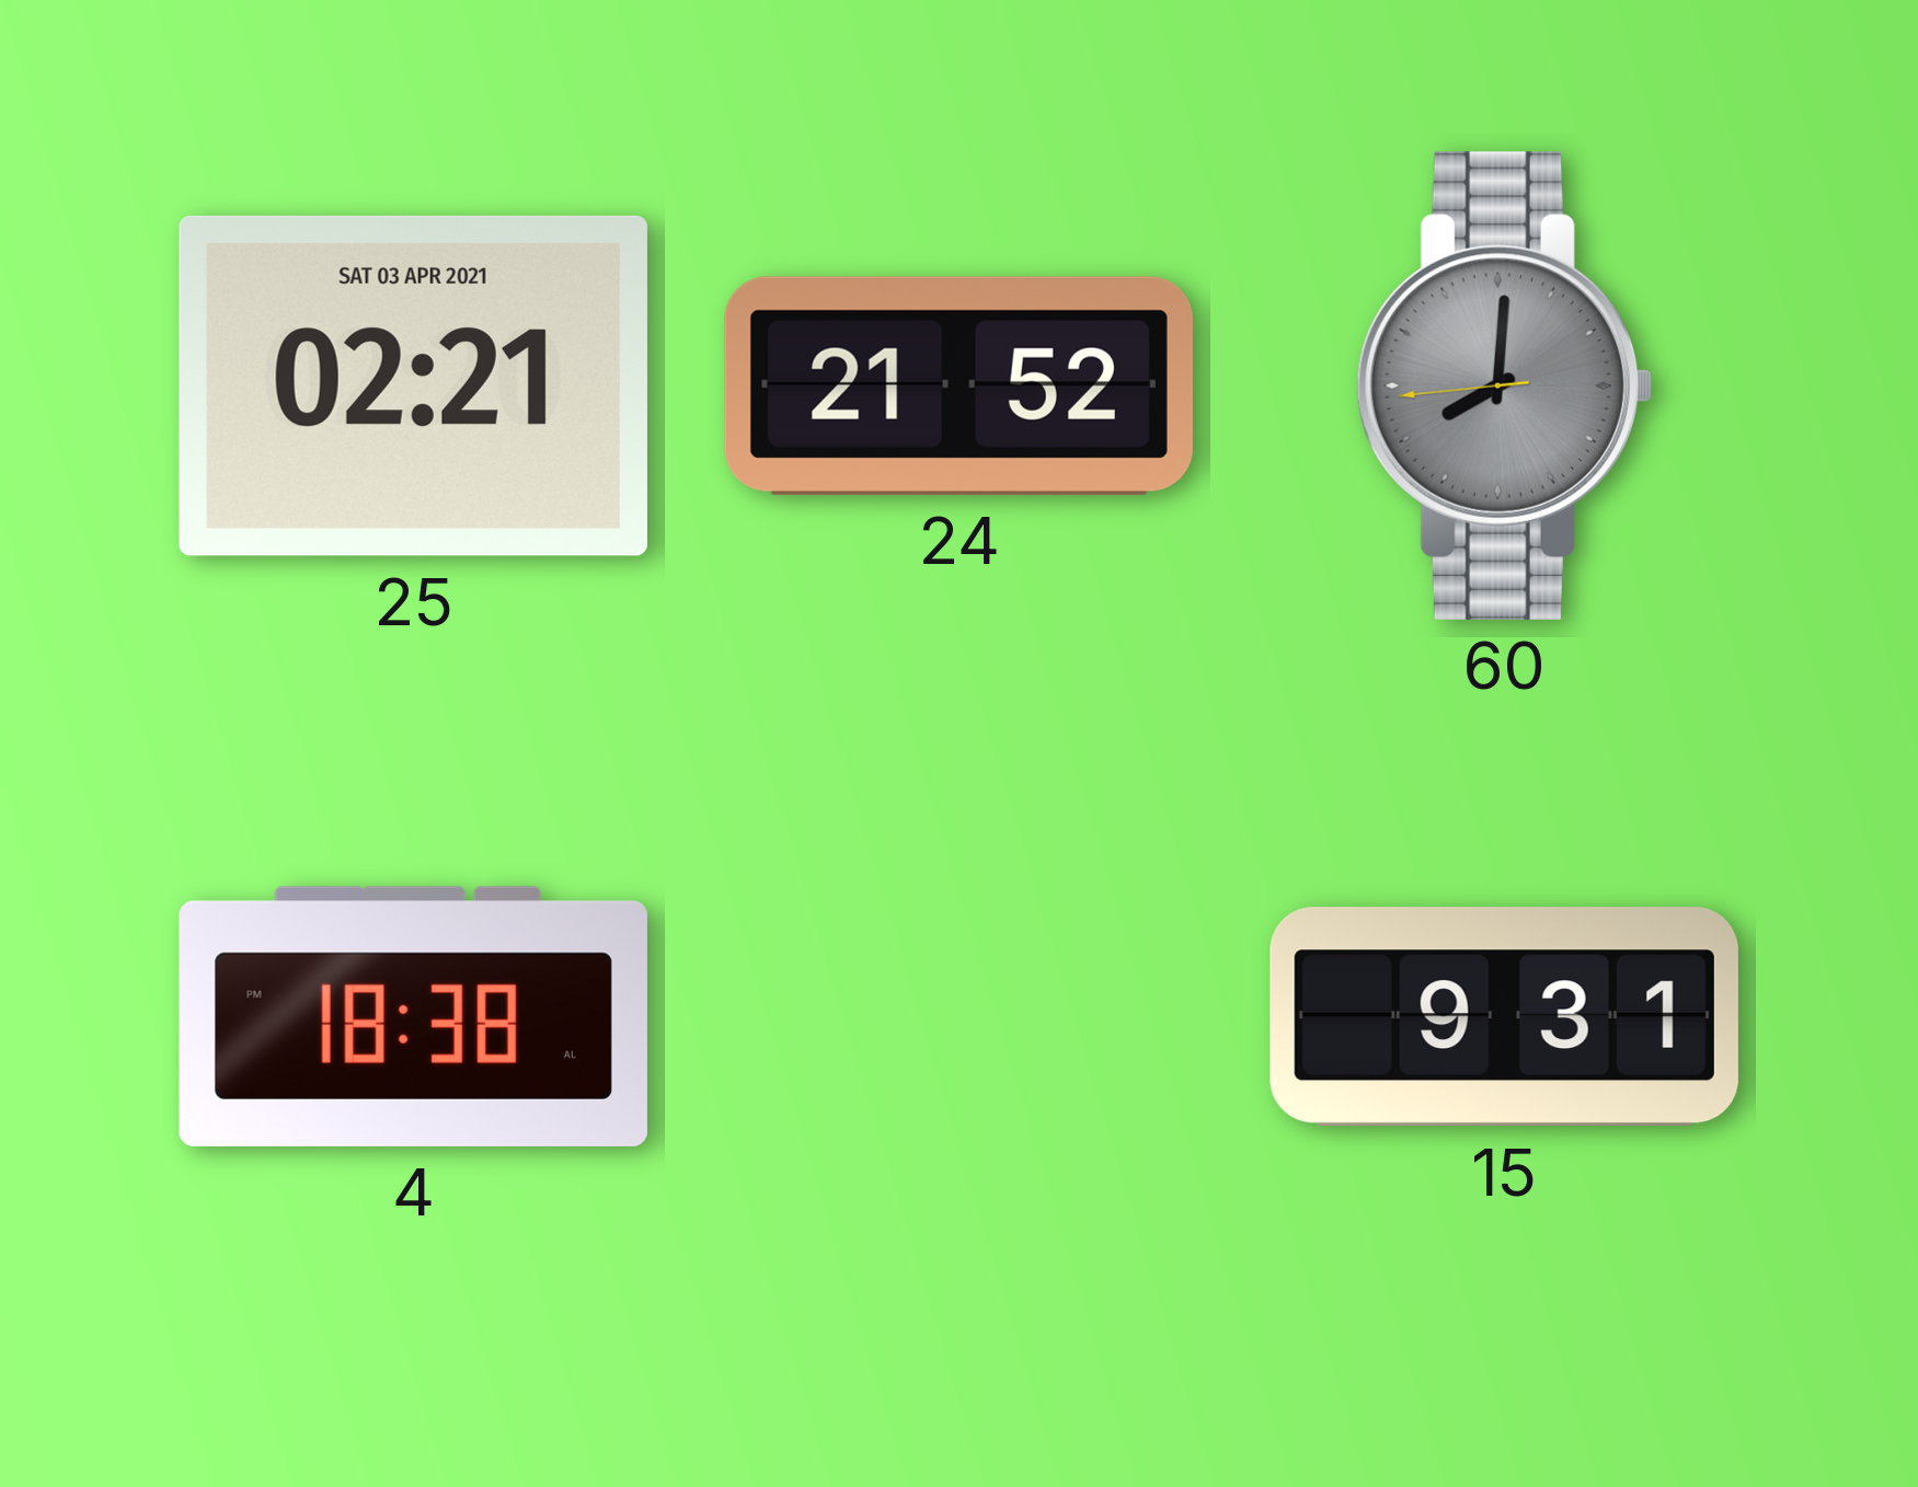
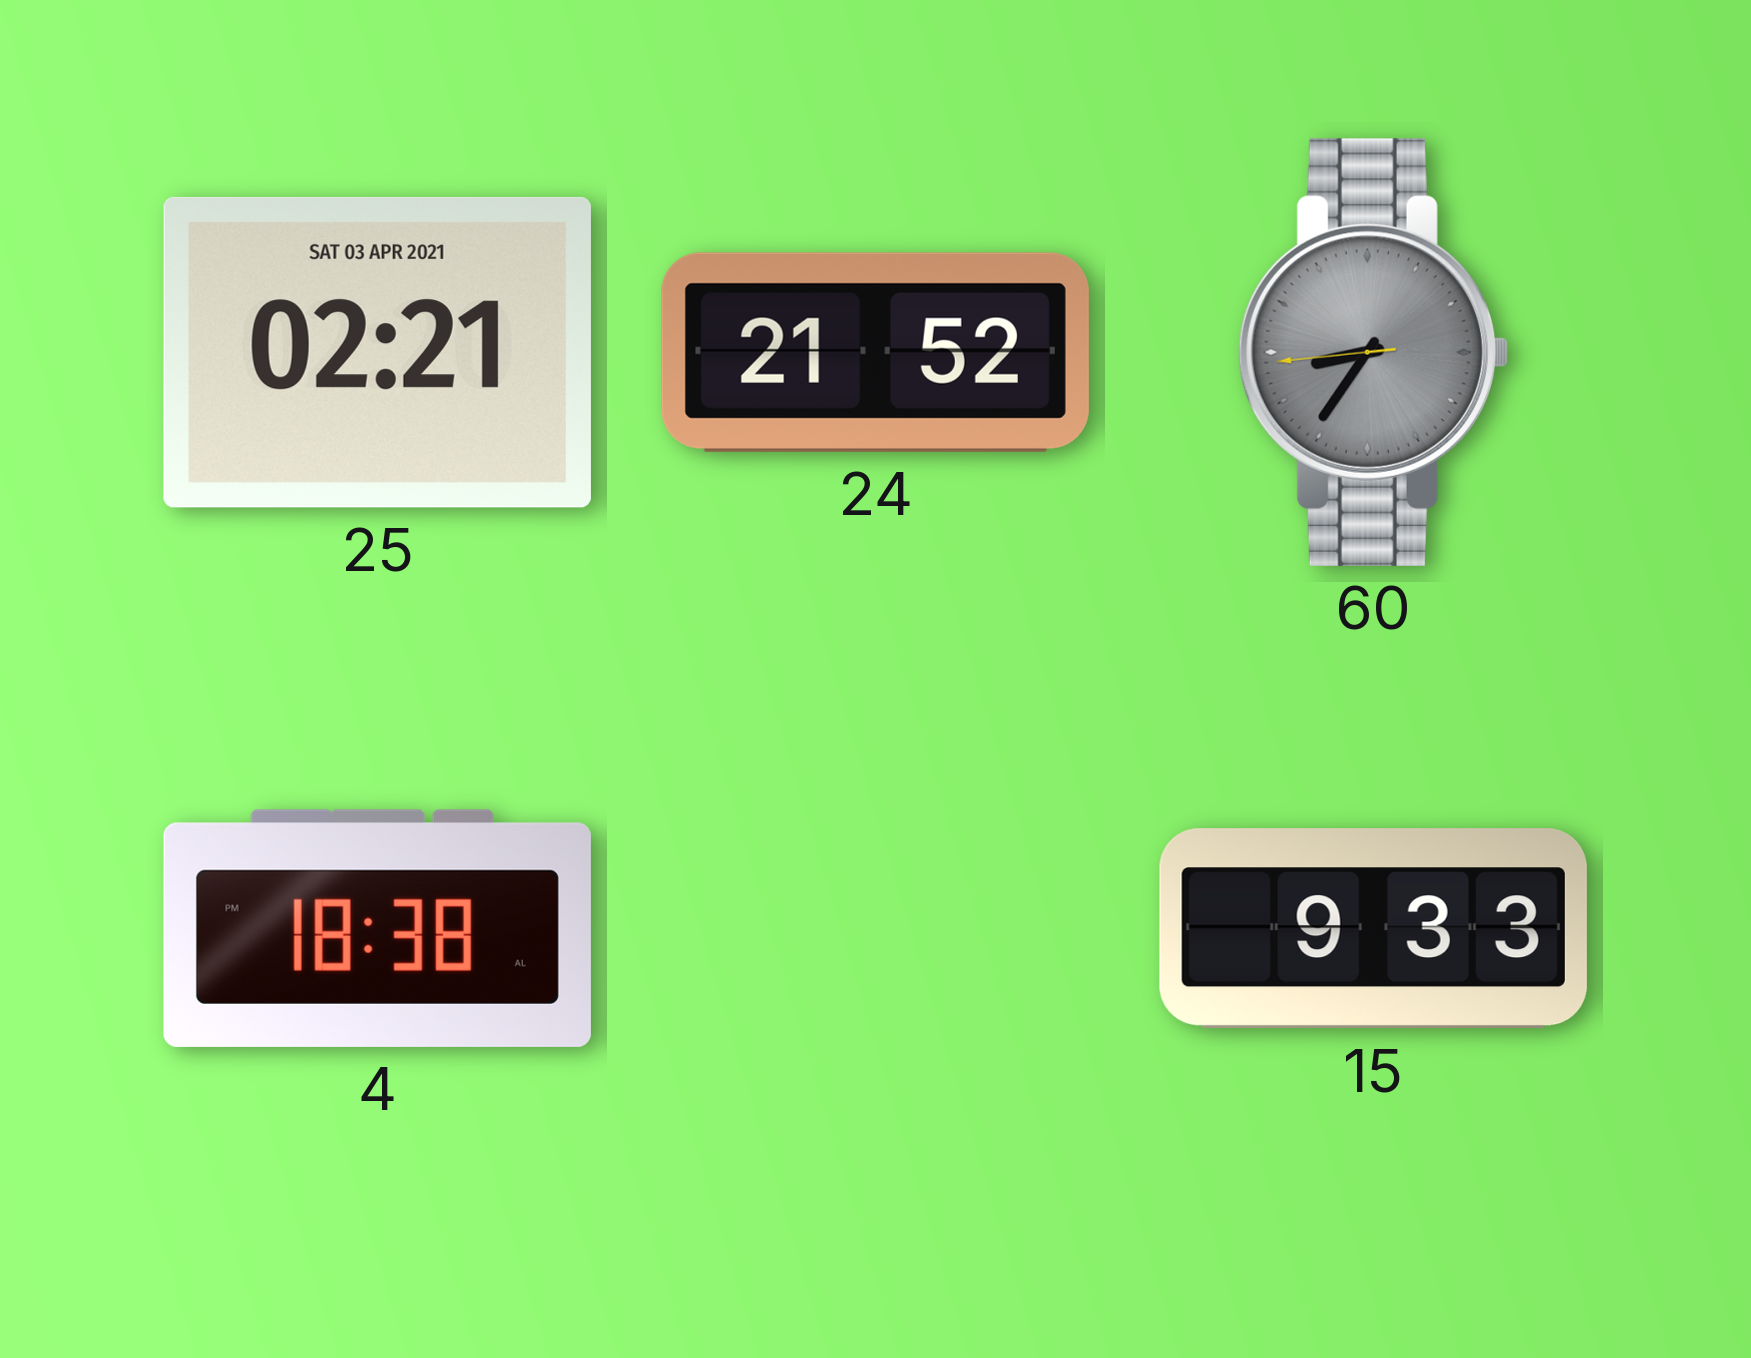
60: 8:00 -> 8:35
15: 9:31 -> 9:33
